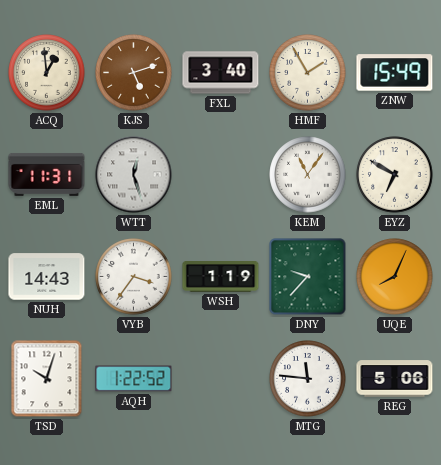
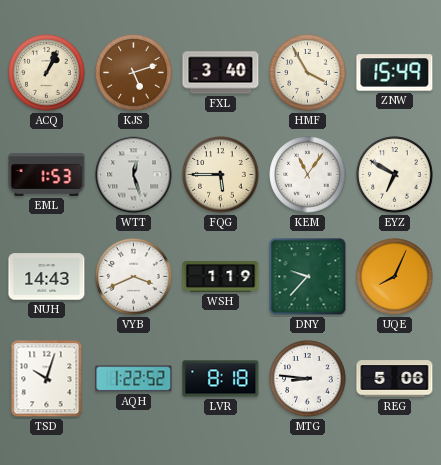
ACQ: 12:59 -> 1:04
HMF: 1:55 -> 3:55
EML: 11:31 -> 1:53
FQG: none -> 5:45
VYB: 3:36 -> 3:41
LVR: none -> 8:18
MTG: 11:46 -> 8:46
